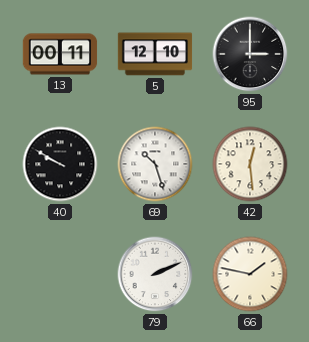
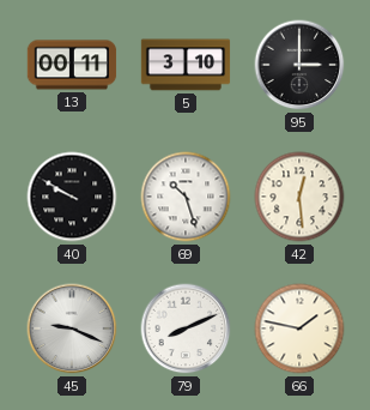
5: 12:10 -> 3:10
45: none -> 9:19
79: 2:11 -> 8:11
